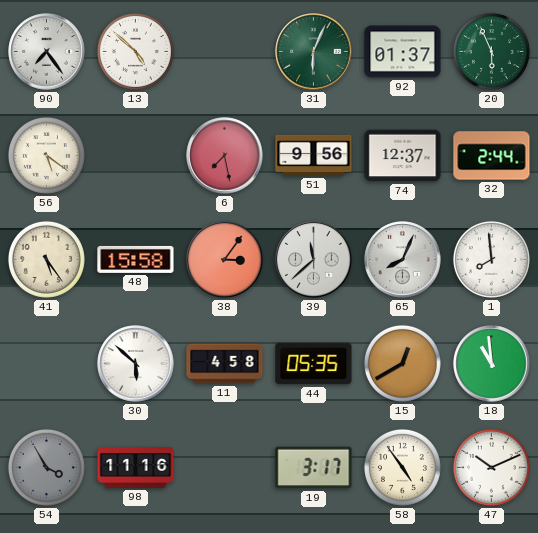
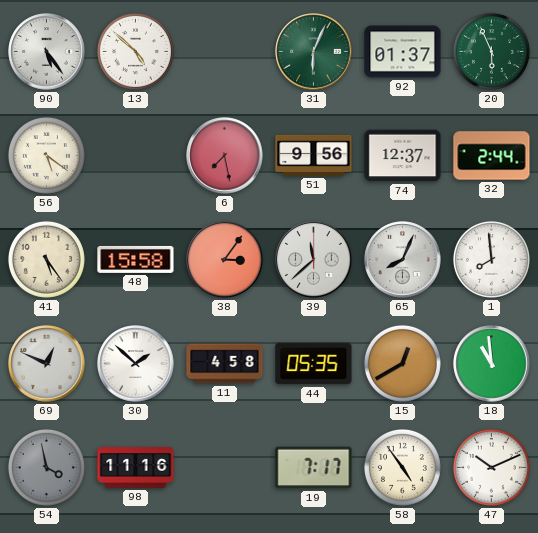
90: 7:24 -> 5:24
69: none -> 12:49
30: 5:52 -> 1:52
54: 3:55 -> 3:58
19: 3:17 -> 7:17
